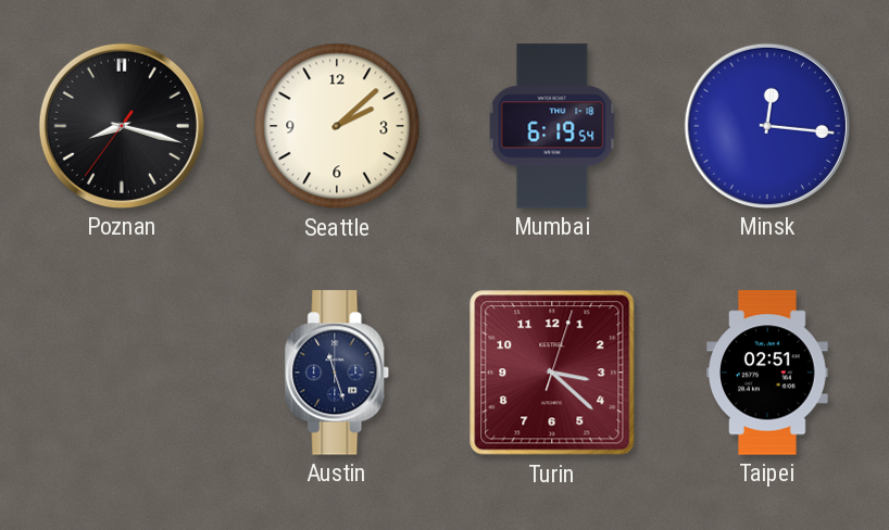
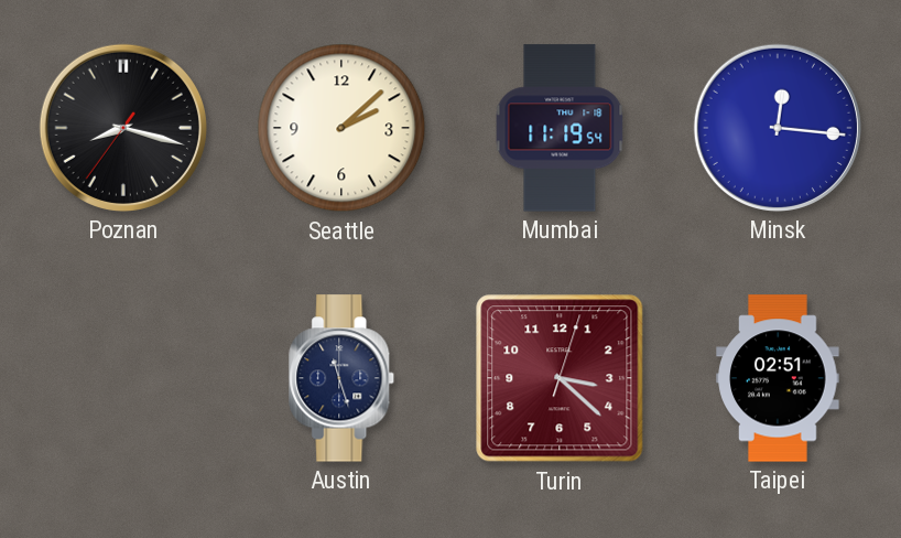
Mumbai: 6:19 -> 11:19
